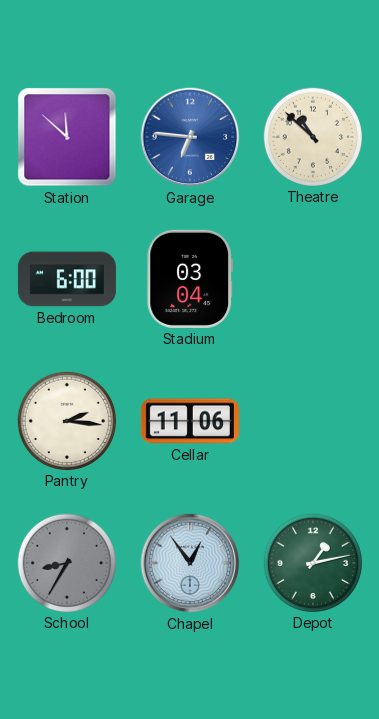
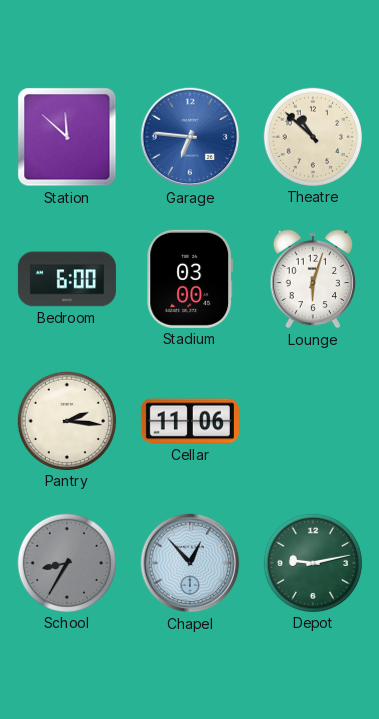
Stadium: 03:04 -> 03:00
Lounge: none -> 6:03
Chapel: 12:54 -> 12:53
Depot: 1:13 -> 9:13
